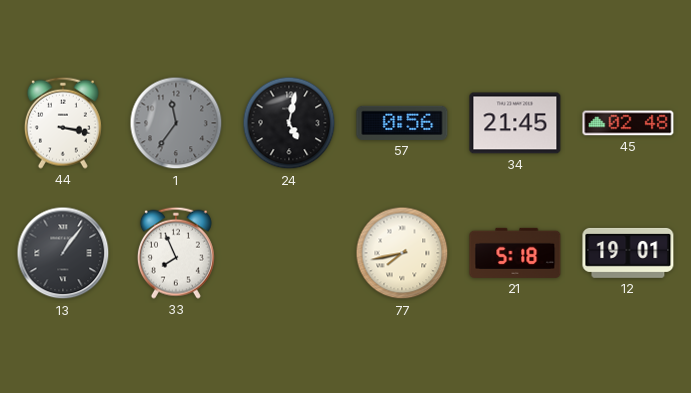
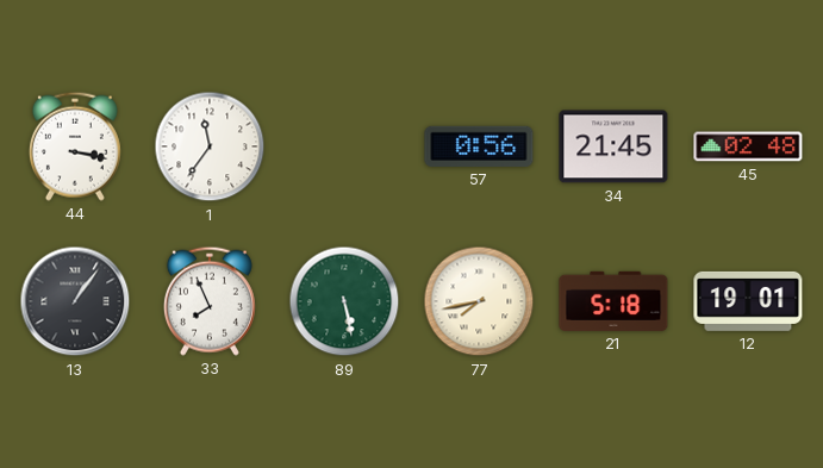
1 dial: grey -> white
24: 5:02 -> none
89: none -> 5:28
